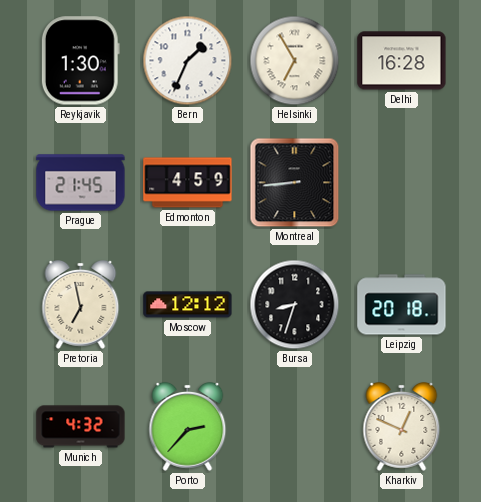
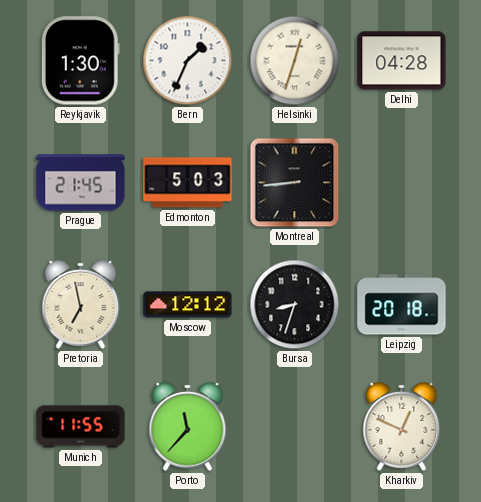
Helsinki: 6:55 -> 12:33
Delhi: 16:28 -> 04:28
Edmonton: 4:59 -> 5:03
Munich: 4:32 -> 11:55
Porto: 2:37 -> 11:37
